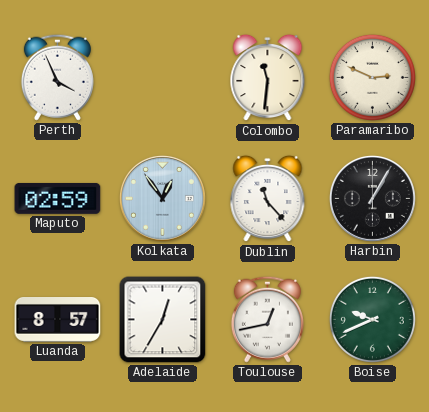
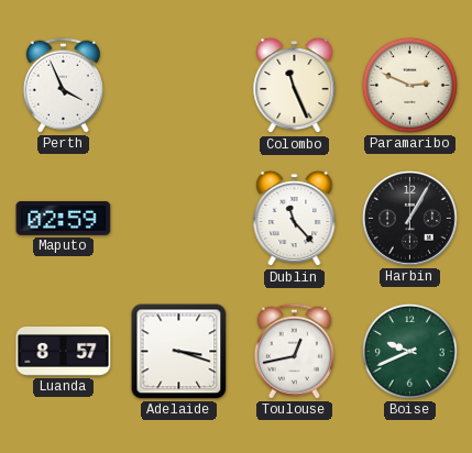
Colombo: 11:31 -> 11:26
Kolkata: 12:54 -> none
Adelaide: 12:35 -> 3:18
